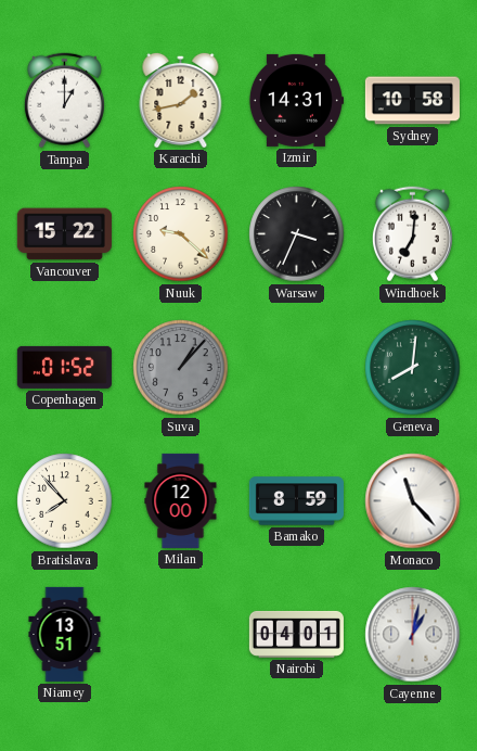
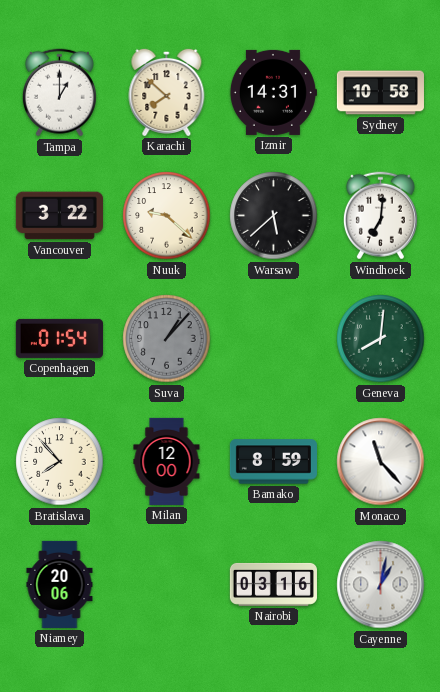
Karachi: 1:43 -> 7:52
Vancouver: 15:22 -> 3:22
Warsaw: 3:34 -> 5:38
Copenhagen: 01:52 -> 01:54
Niamey: 13:51 -> 20:06
Nairobi: 04:01 -> 03:16
